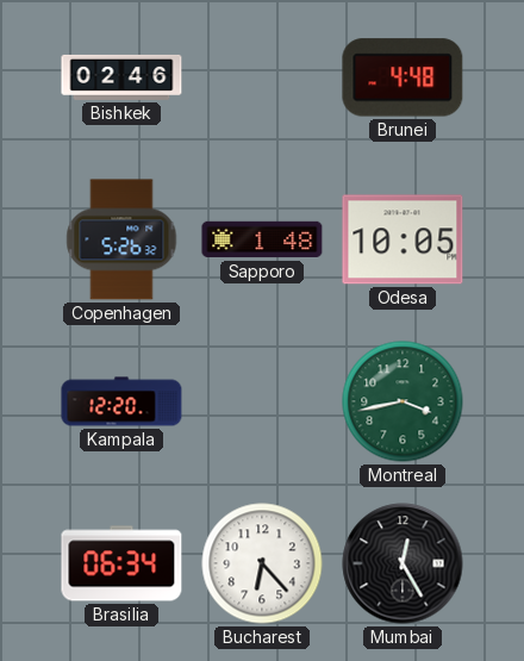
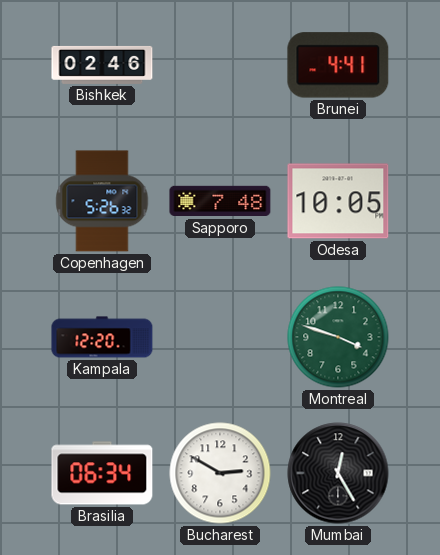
Brunei: 4:48 -> 4:41
Sapporo: 1:48 -> 7:48
Montreal: 3:43 -> 3:48
Bucharest: 6:23 -> 2:50
